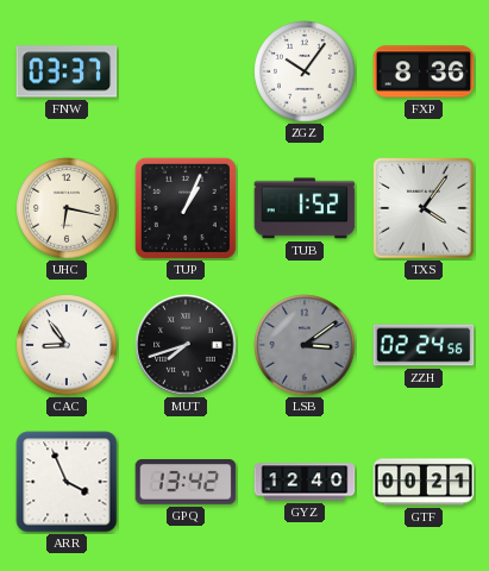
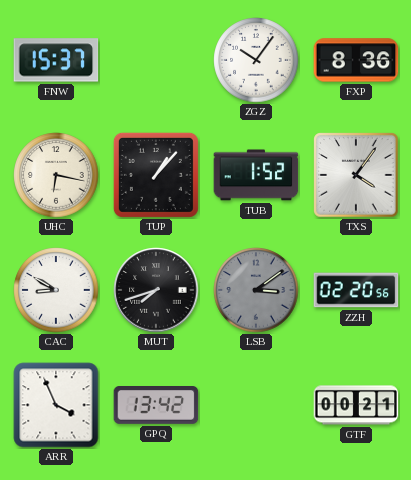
FNW: 03:37 -> 15:37
TUP: 1:04 -> 1:07
CAC: 8:54 -> 8:50
ZZH: 02:24 -> 02:20
GYZ: 12:40 -> none
